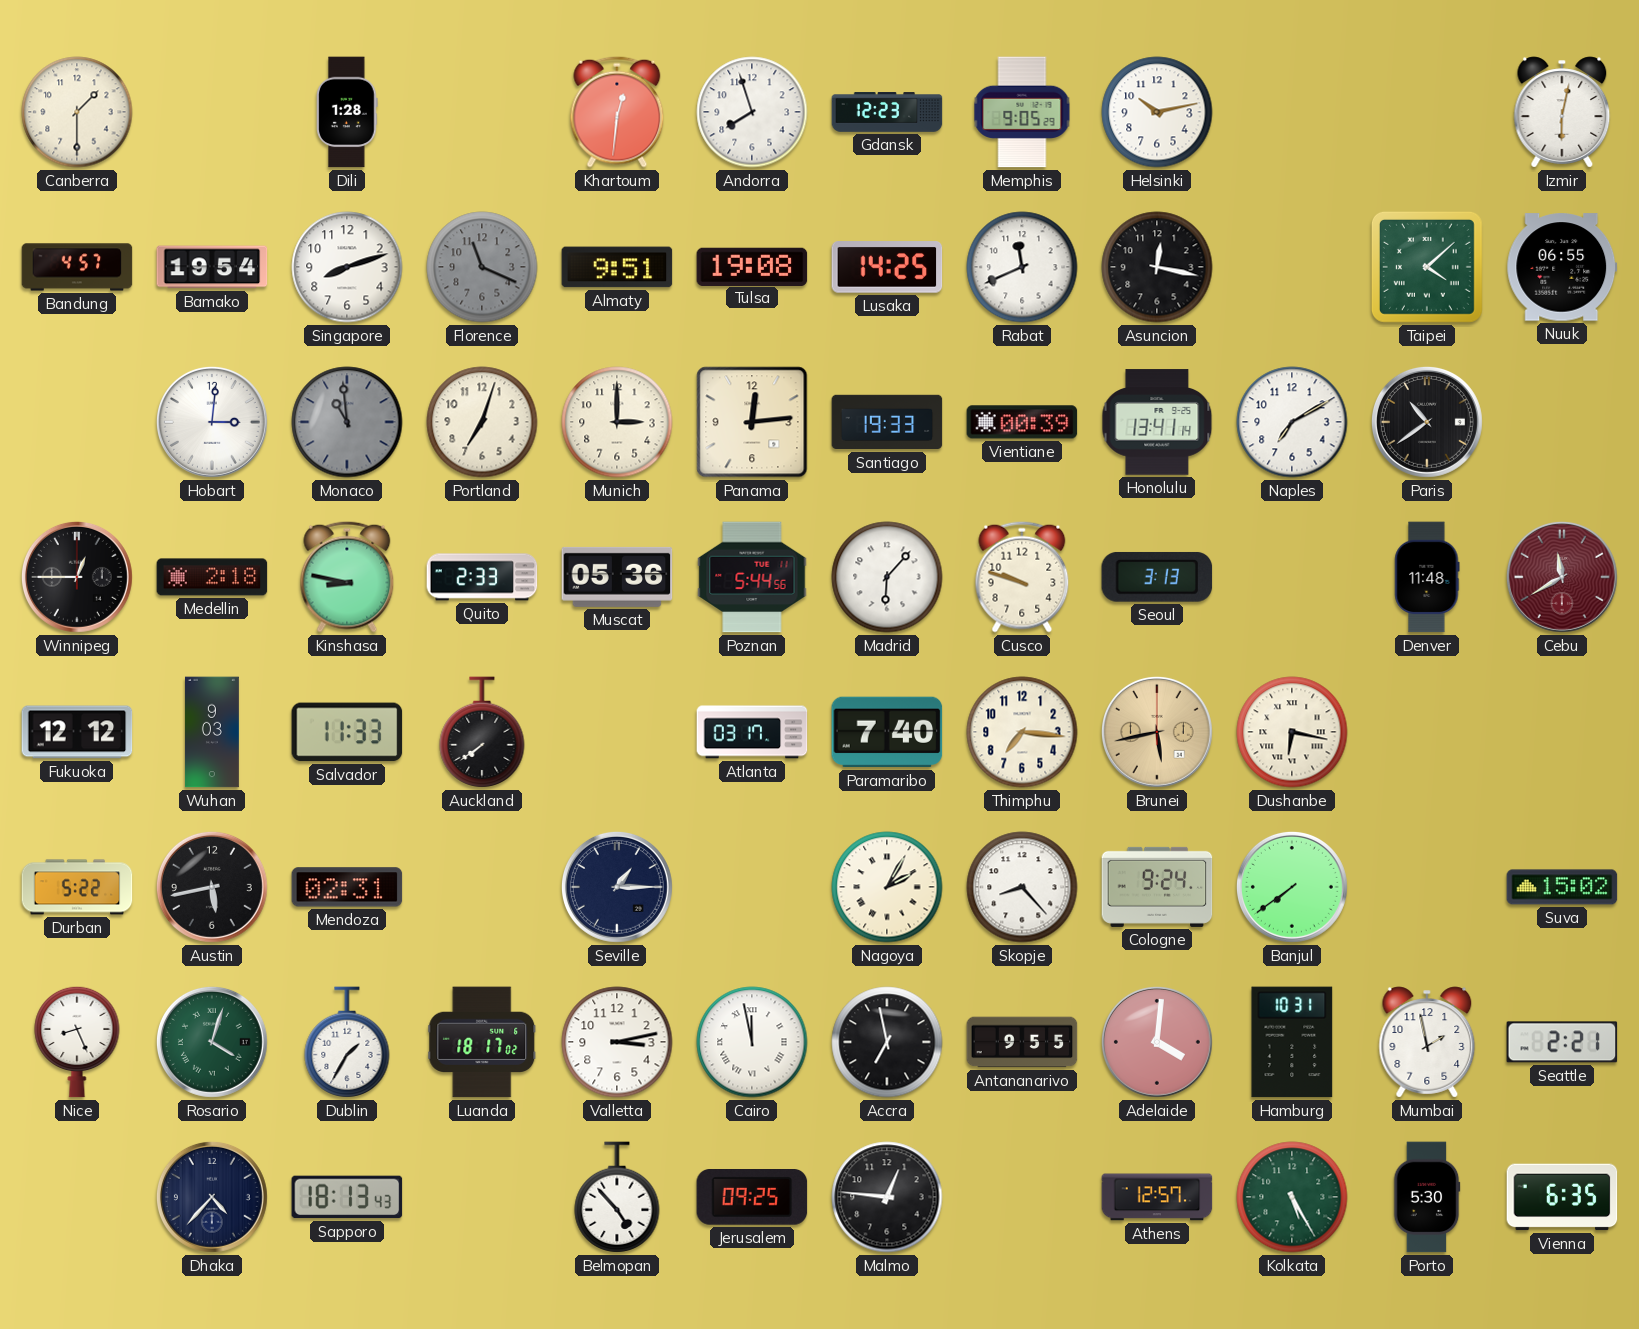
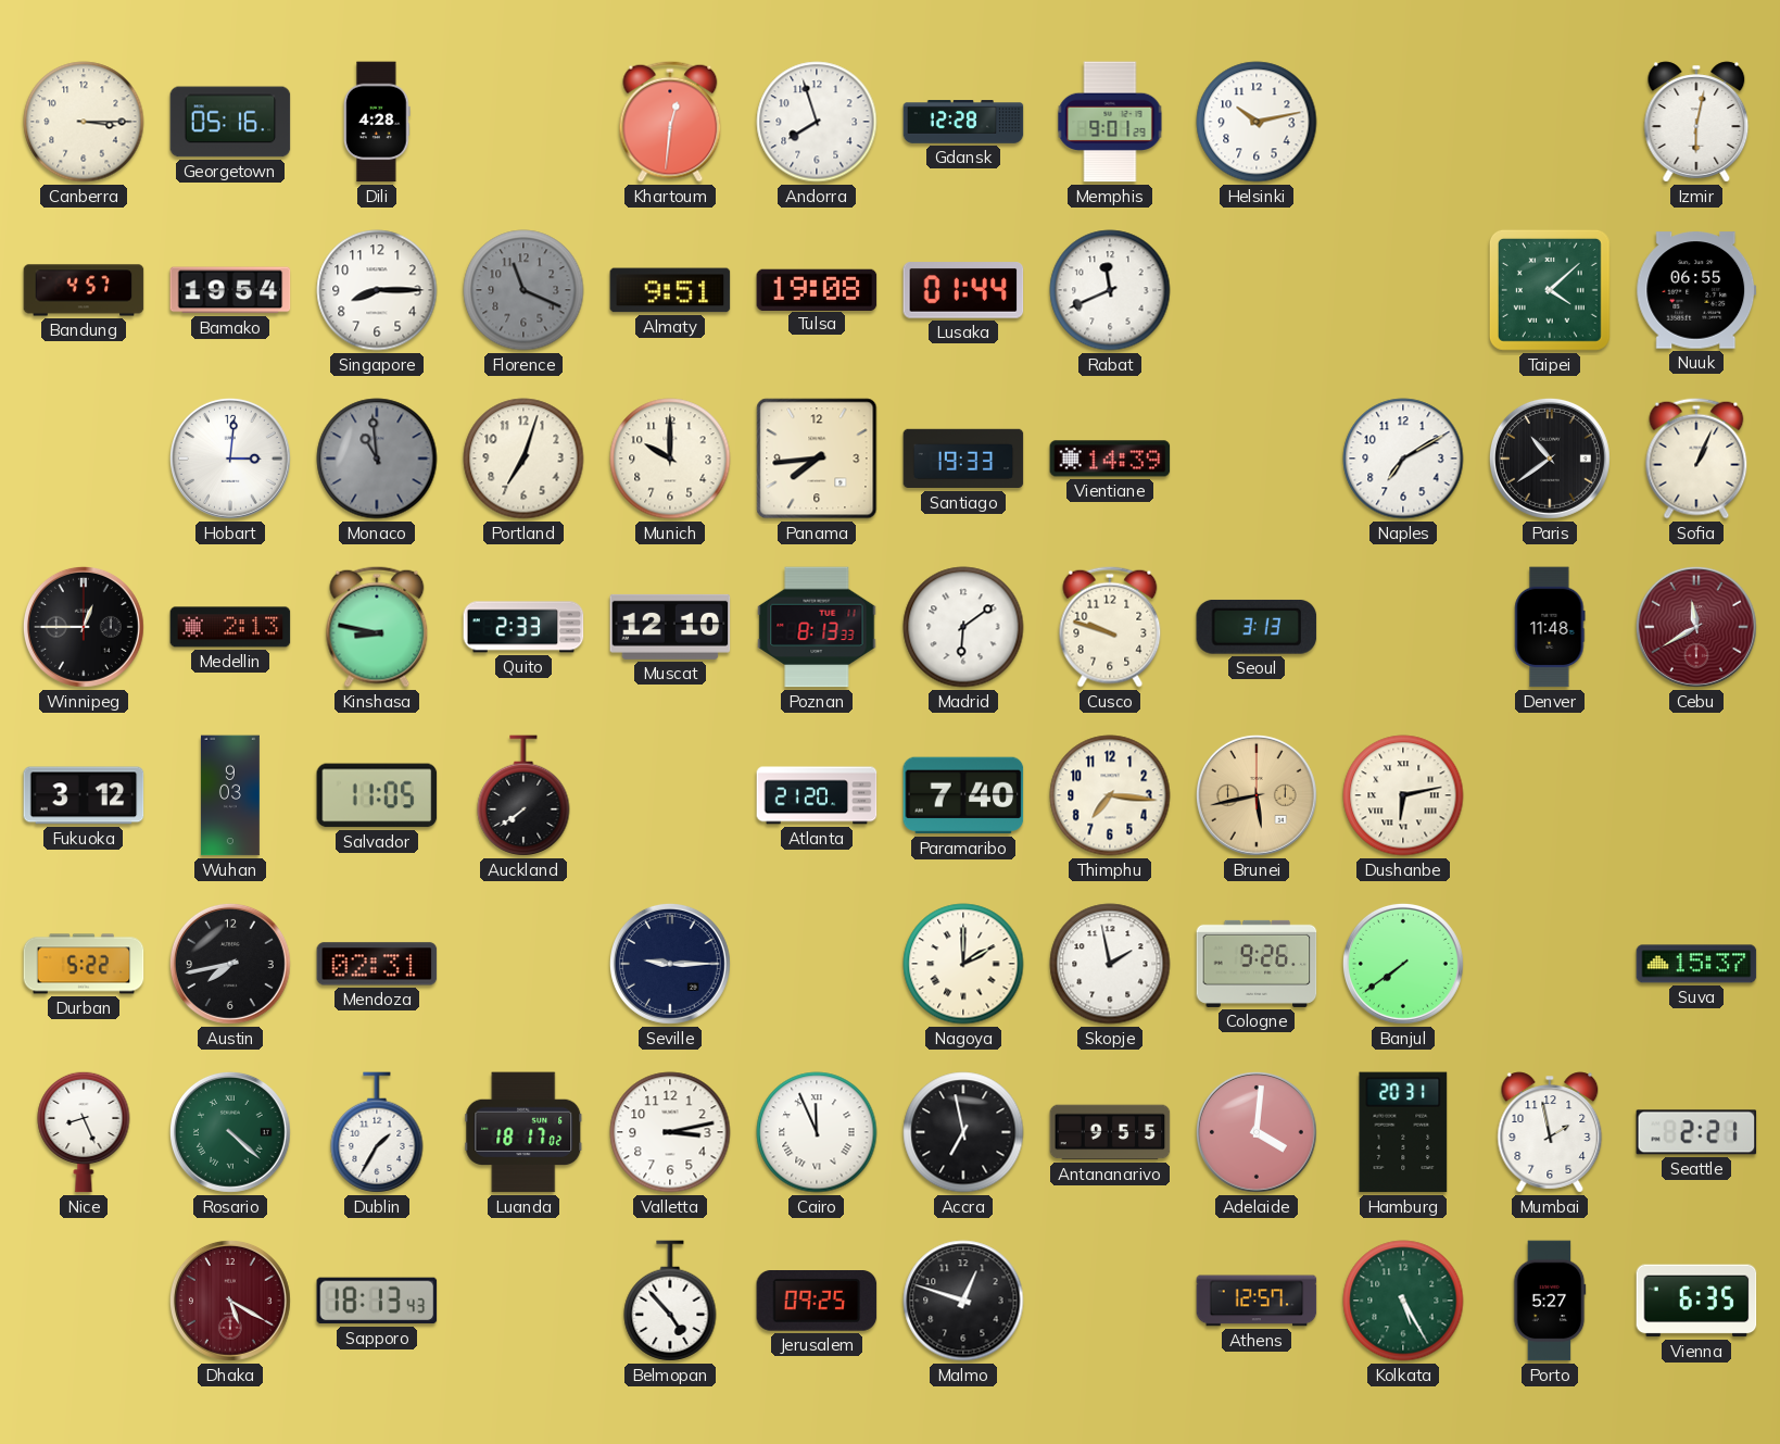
Canberra: 1:30 -> 3:15
Georgetown: none -> 05:16
Dili: 1:28 -> 4:28
Gdansk: 12:23 -> 12:28
Memphis: 9:05 -> 9:01
Singapore: 8:12 -> 8:15
Lusaka: 14:25 -> 01:44
Asuncion: 12:17 -> none
Munich: 3:00 -> 10:00
Panama: 12:14 -> 7:44
Vientiane: 00:39 -> 14:39
Honolulu: 13:41 -> none
Sofia: none -> 1:04
Medellin: 2:18 -> 2:13
Muscat: 05:36 -> 12:10
Poznan: 5:44 -> 8:13
Madrid: 6:07 -> 6:09
Fukuoka: 12:12 -> 3:12
Salvador: 11:33 -> 11:05
Atlanta: 03:17 -> 21:20
Dushanbe: 6:17 -> 6:13
Austin: 5:43 -> 7:43
Seville: 1:15 -> 9:15
Nagoya: 2:05 -> 2:00
Skopje: 8:23 -> 1:58
Cologne: 9:24 -> 9:26
Suva: 15:02 -> 15:37
Rosario: 4:03 -> 4:22
Cairo: 11:58 -> 11:56
Hamburg: 10:31 -> 20:31
Dhaka: 4:37 -> 5:20
Dhaka dial: navy -> burgundy
Malmo: 12:46 -> 12:48
Porto: 5:30 -> 5:27
